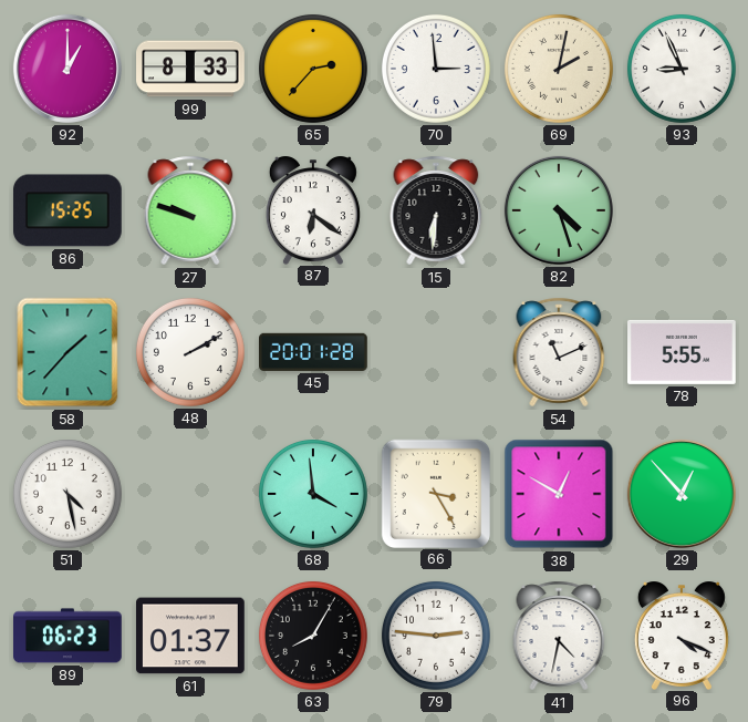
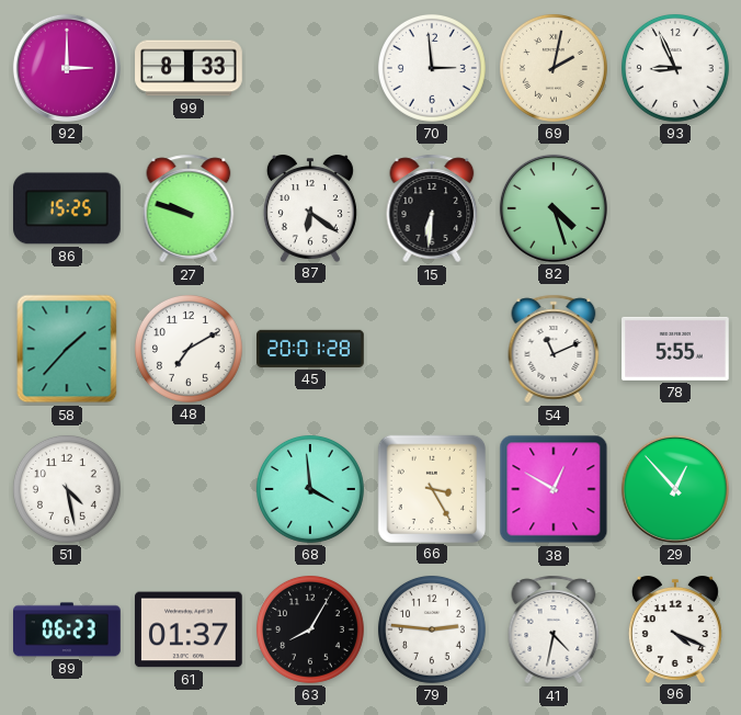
92: 1:00 -> 3:00
65: 2:37 -> none
48: 2:10 -> 7:10
